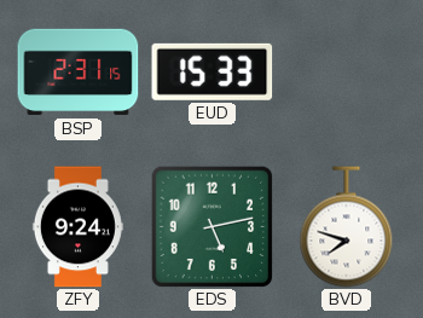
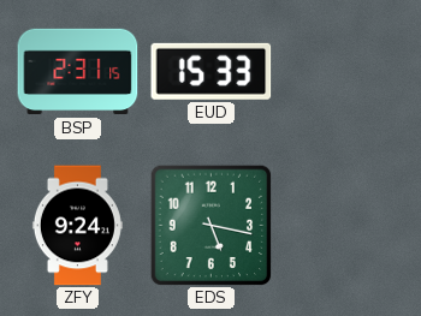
EDS: 5:13 -> 5:17
BVD: 7:48 -> none
